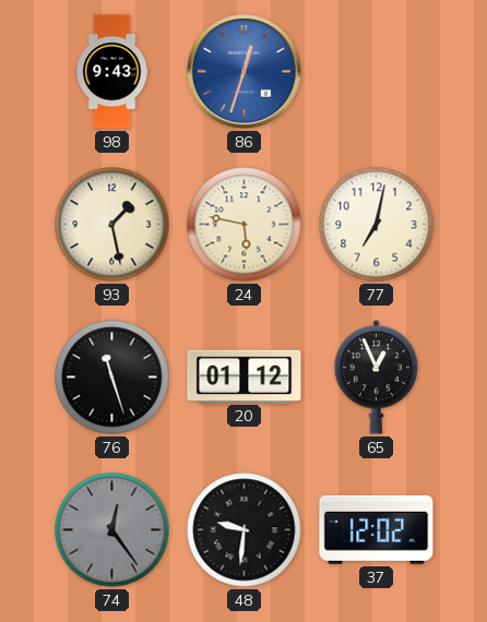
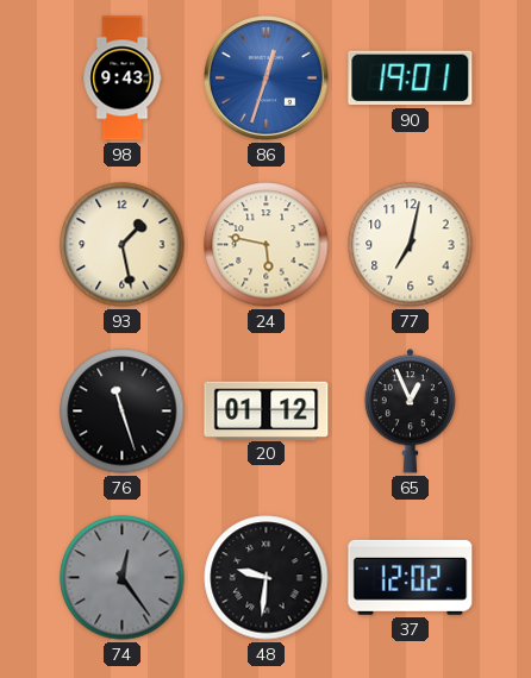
90: none -> 19:01
